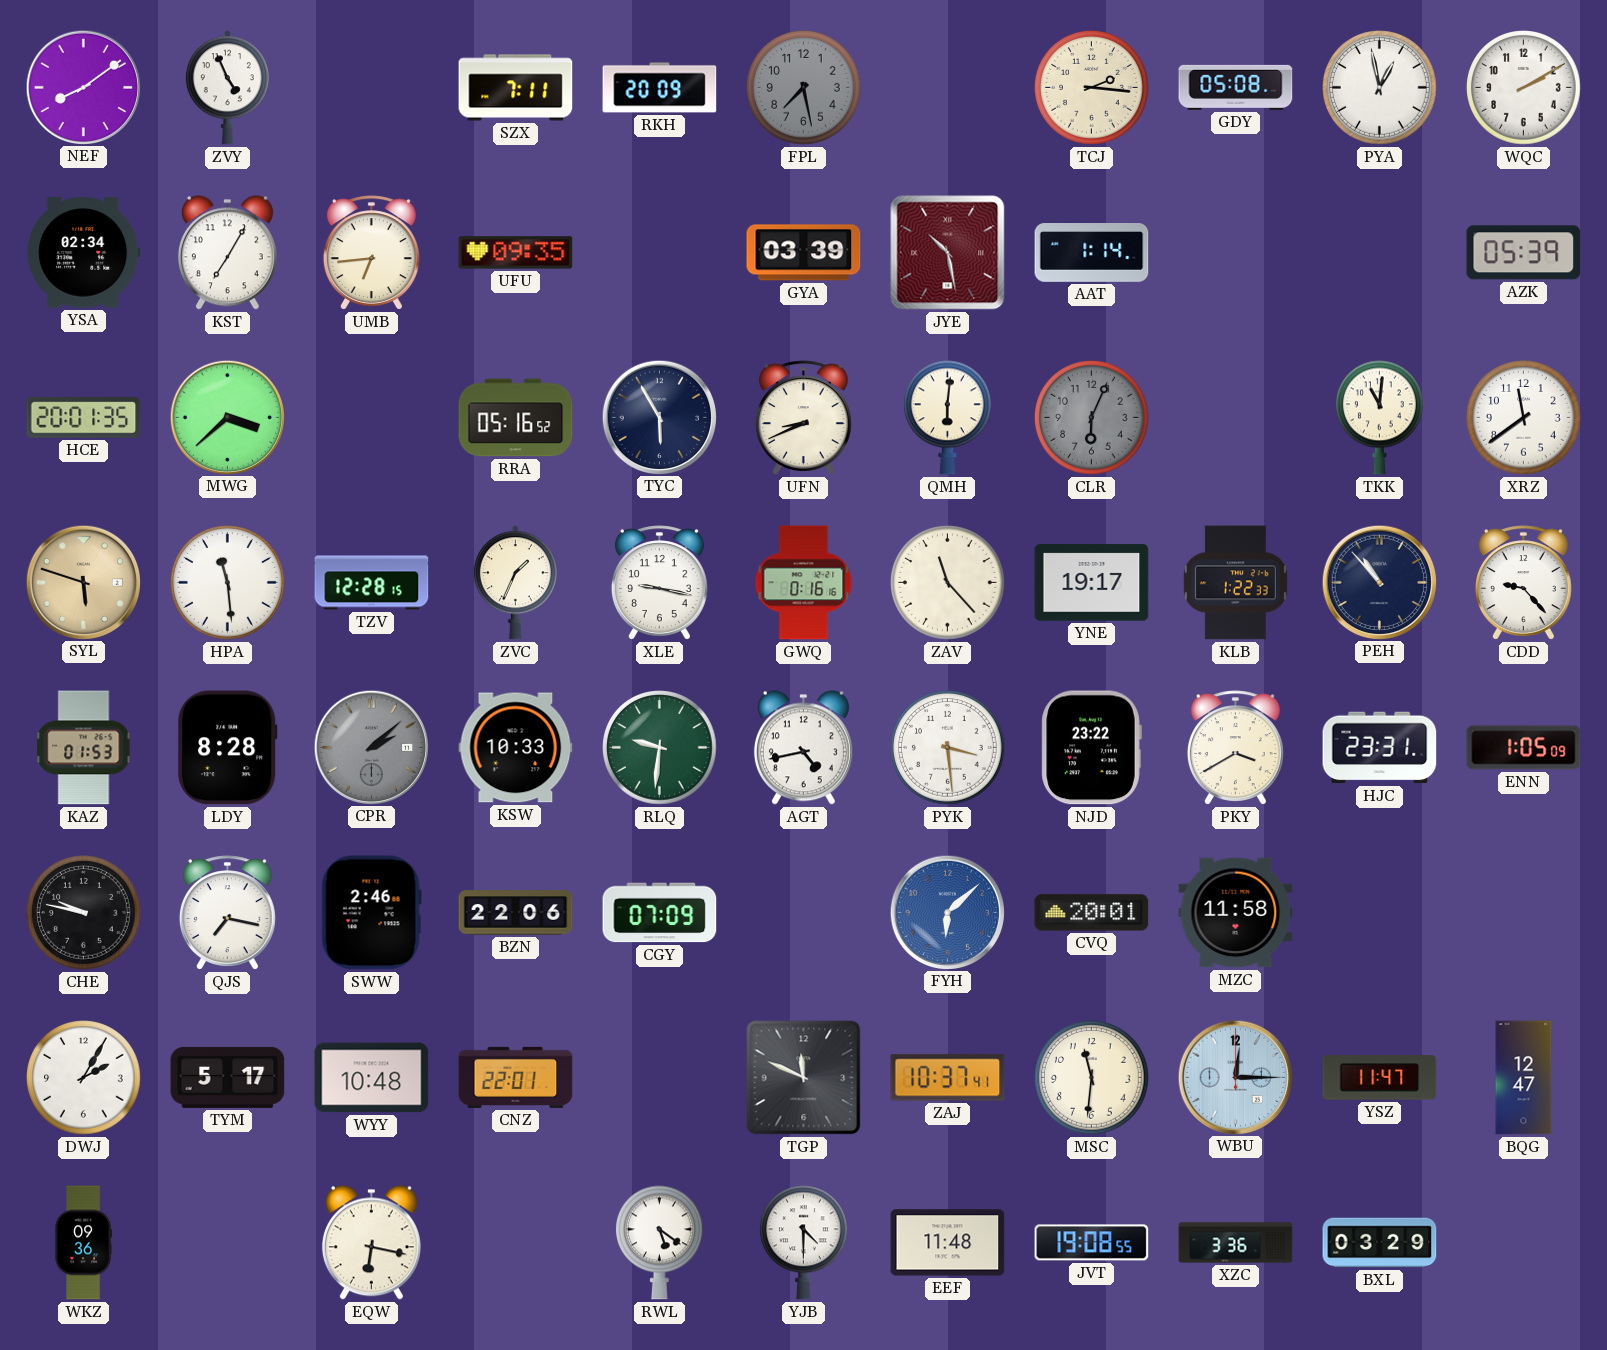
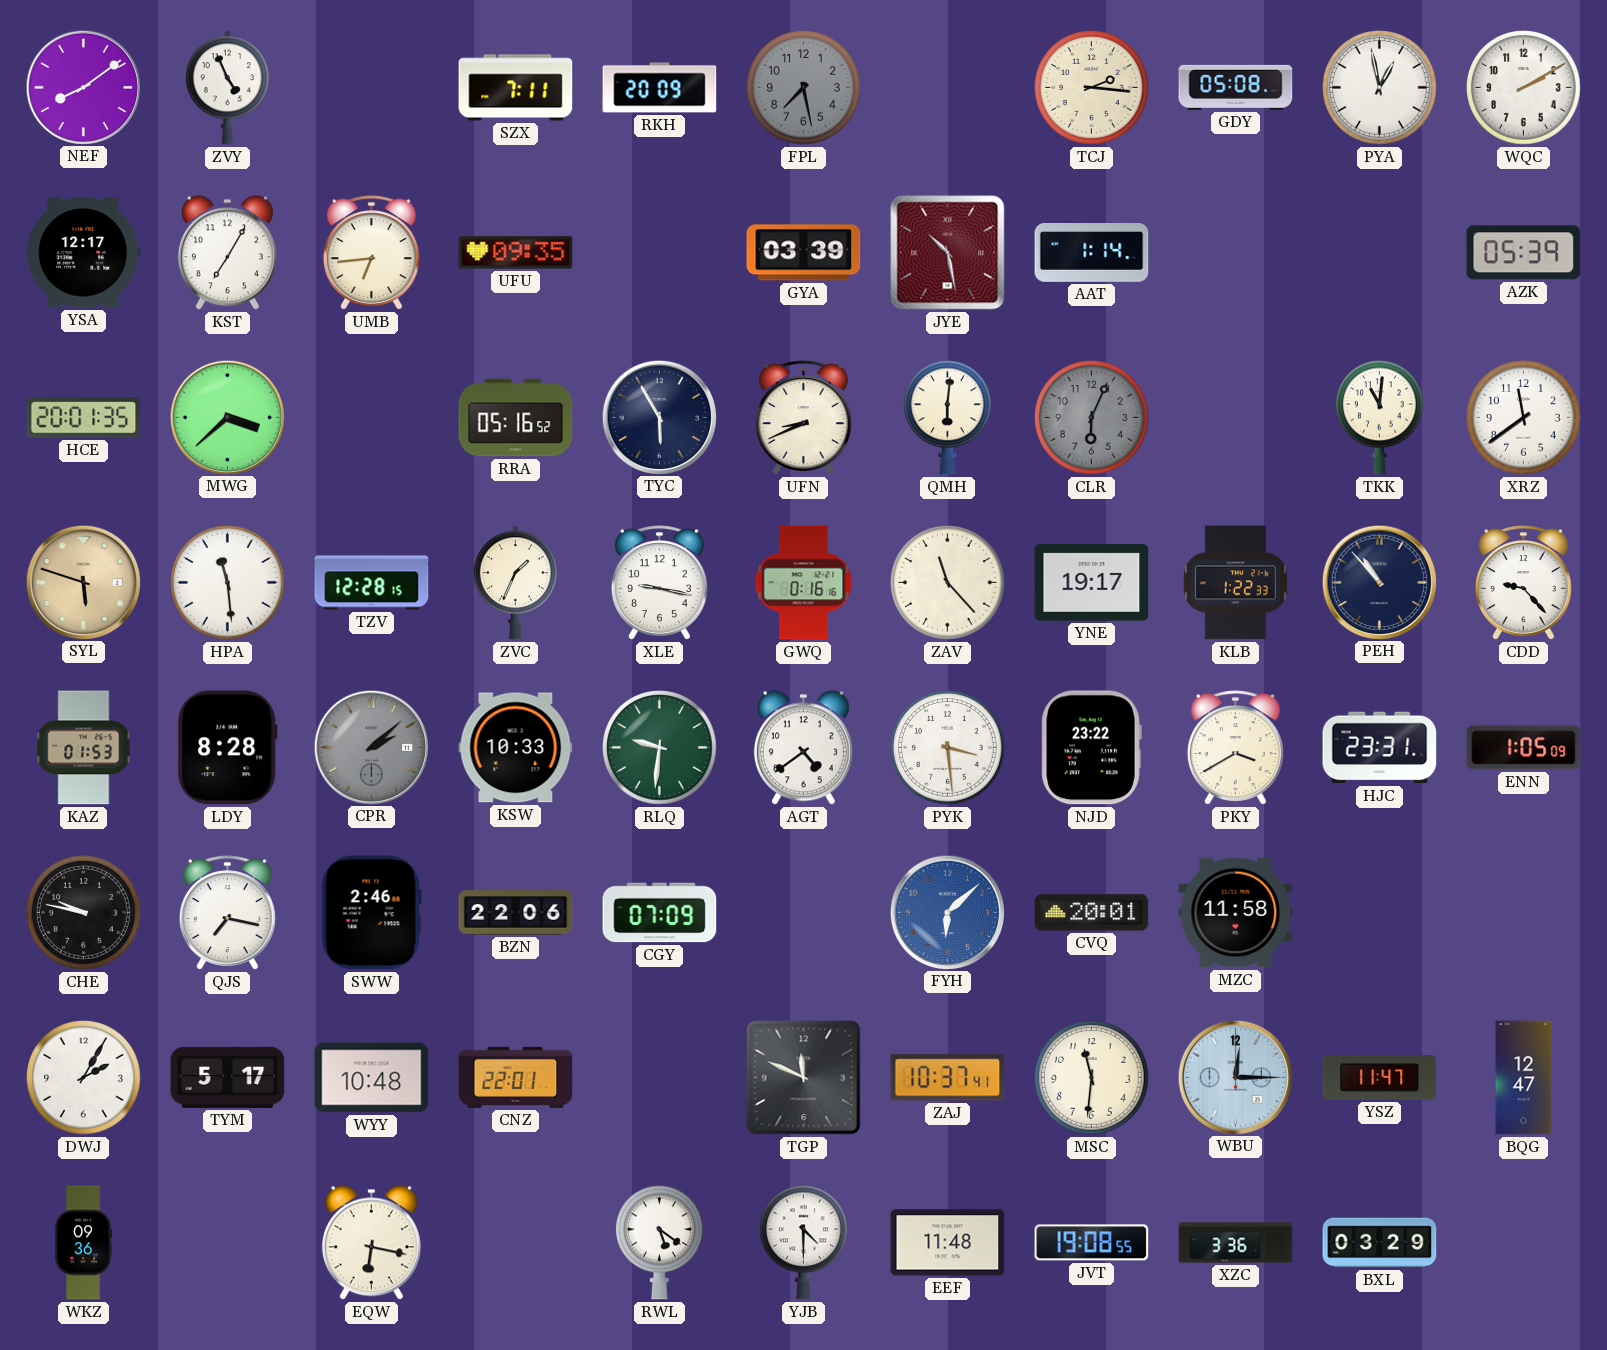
YSA: 02:34 -> 12:17
AGT: 4:43 -> 4:39
